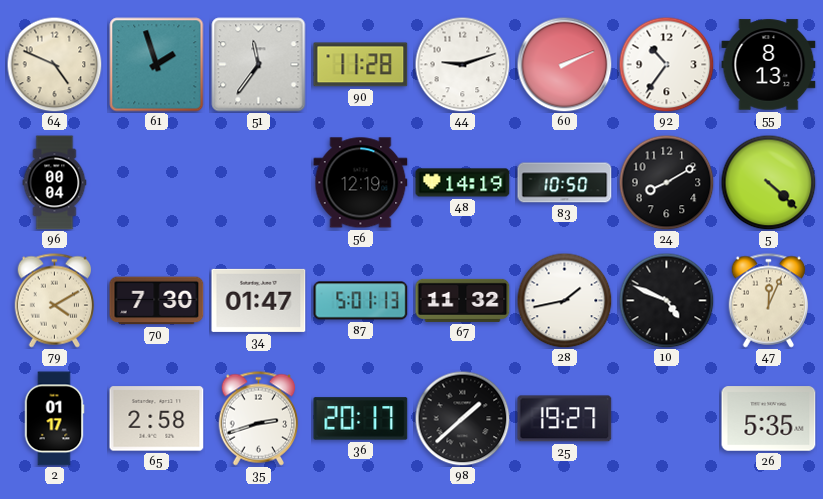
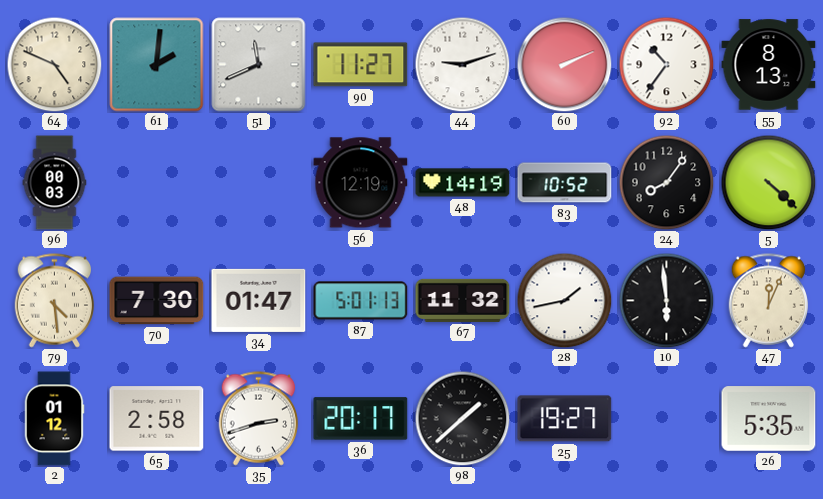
61: 1:57 -> 2:01
51: 11:36 -> 11:41
90: 11:28 -> 11:27
96: 00:04 -> 00:03
83: 10:50 -> 10:52
24: 8:10 -> 8:06
79: 4:10 -> 4:29
10: 4:49 -> 5:59
2: 01:17 -> 01:12
